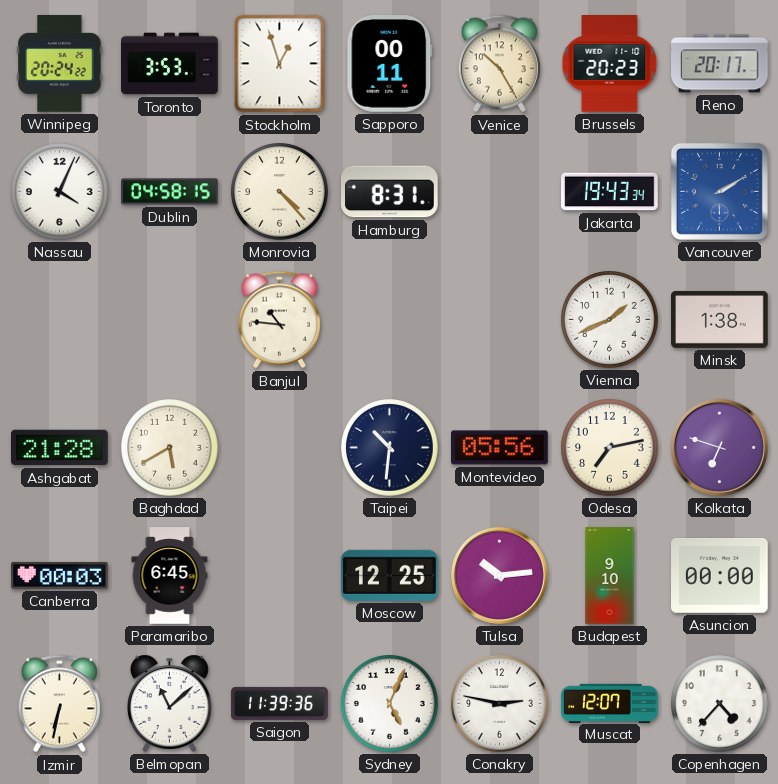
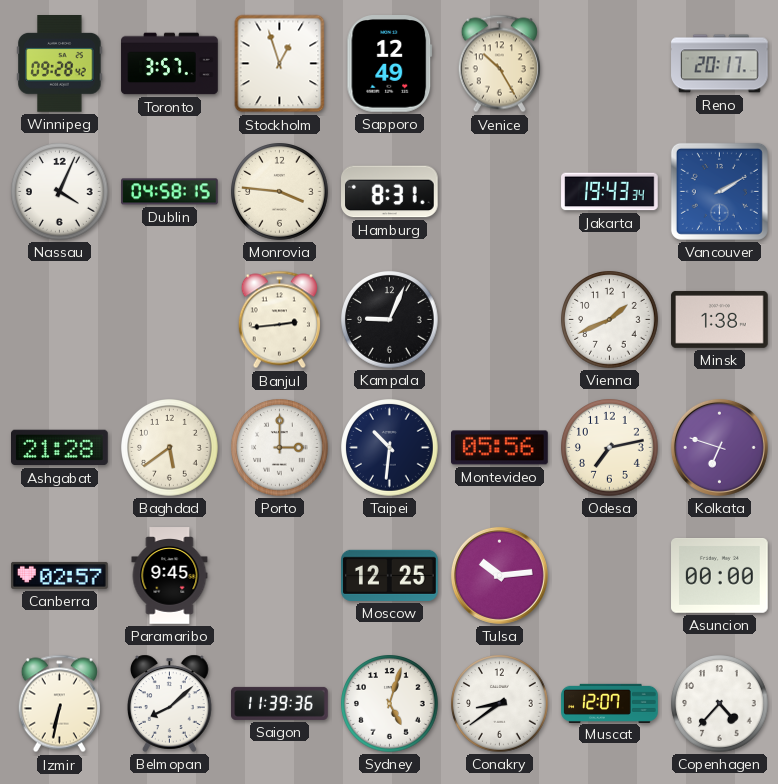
Winnipeg: 20:24 -> 09:28
Toronto: 3:53 -> 3:57
Sapporo: 00:11 -> 12:49
Brussels: 20:23 -> none
Monrovia: 4:23 -> 3:46
Banjul: 10:46 -> 2:44
Kampala: none -> 9:04
Baghdad: 5:40 -> 5:39
Porto: none -> 3:00
Canberra: 00:03 -> 02:57
Paramaribo: 6:45 -> 9:45
Budapest: 9:10 -> none
Belmopan: 11:08 -> 8:08
Sydney: 5:04 -> 5:03
Conakry: 2:47 -> 8:39
